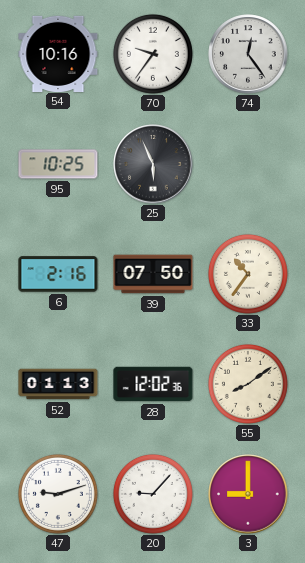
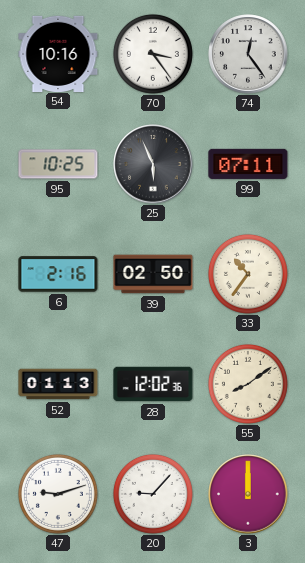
70: 9:36 -> 3:24
99: none -> 07:11
39: 07:50 -> 02:50
3: 9:00 -> 12:00
